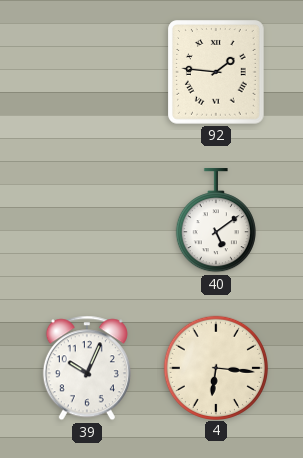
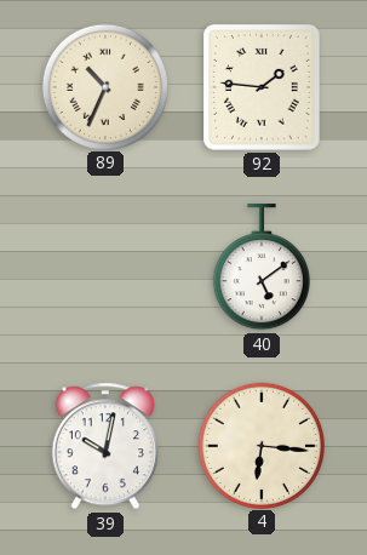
89: none -> 10:34
39: 10:04 -> 10:02
